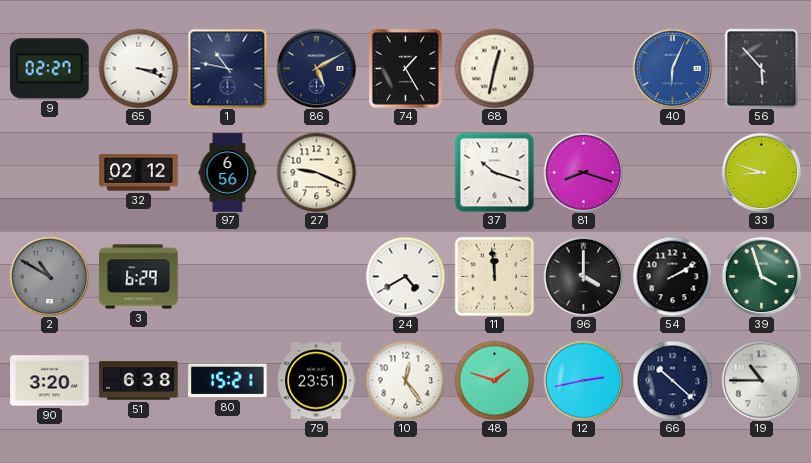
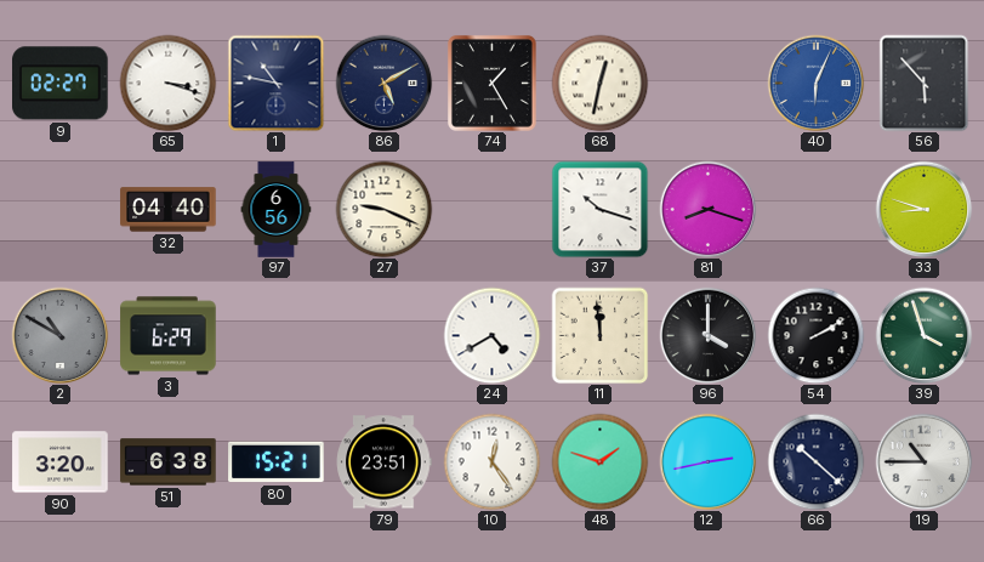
32: 02:12 -> 04:40
